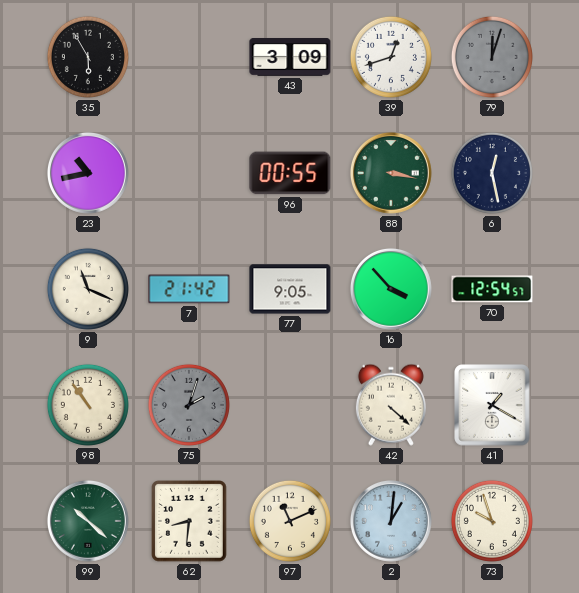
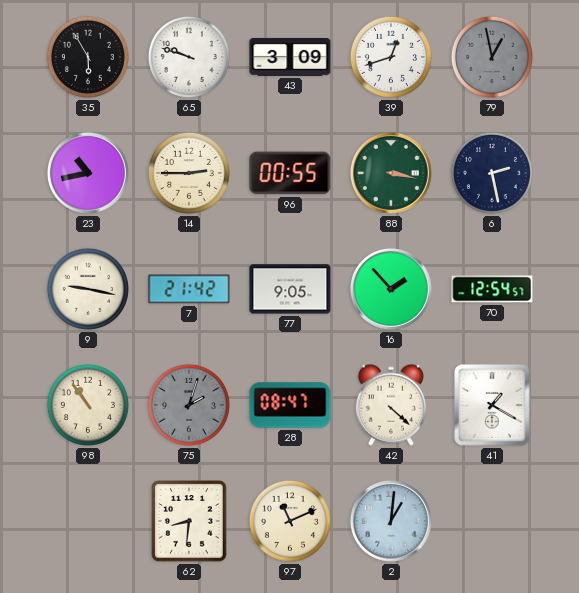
65: none -> 9:48
79: 12:03 -> 12:58
14: none -> 2:45
6: 12:28 -> 2:28
9: 11:19 -> 9:17
16: 3:53 -> 1:53
28: none -> 08:47
99: 10:22 -> none
73: 9:57 -> none
